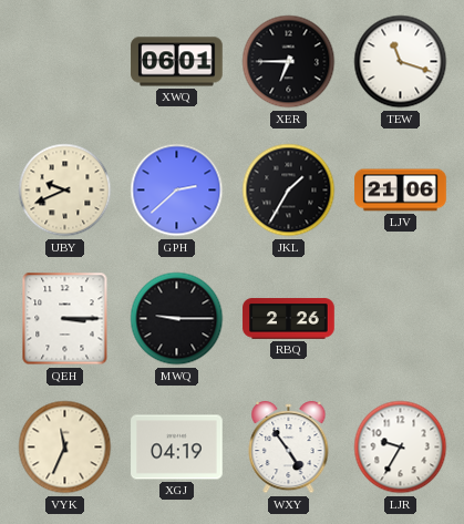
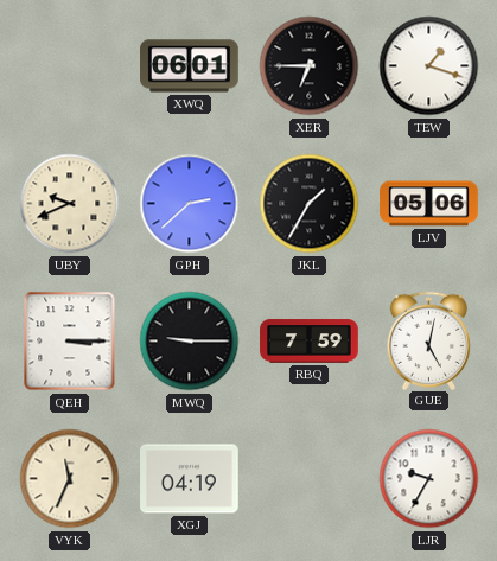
TEW: 11:18 -> 1:18
LJV: 21:06 -> 05:06
RBQ: 2:26 -> 7:59
GUE: none -> 5:02
WXY: 4:54 -> none
